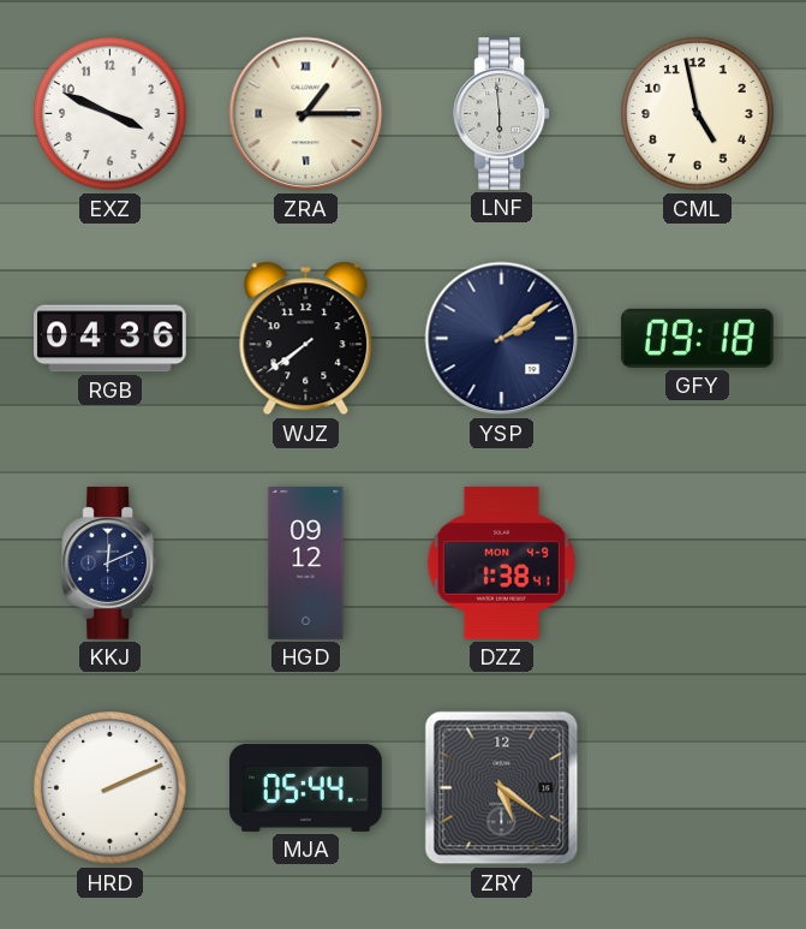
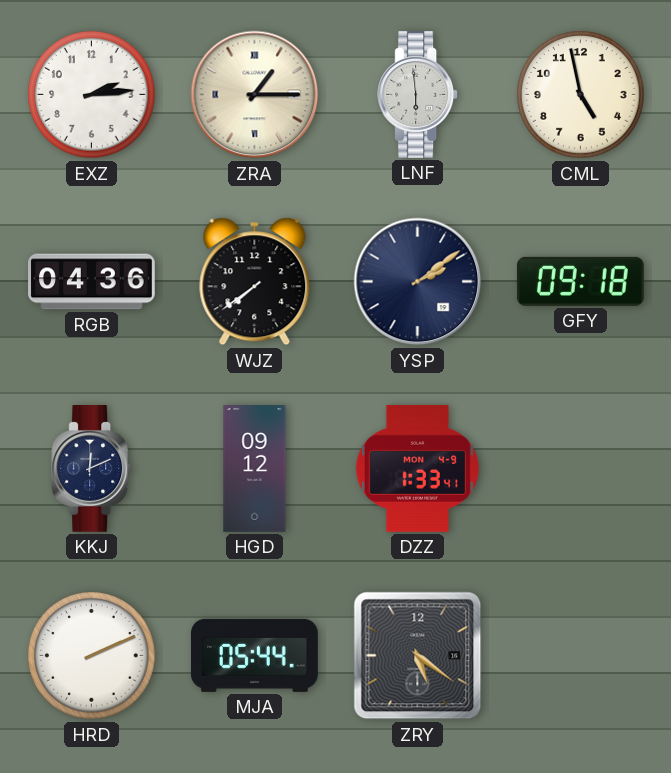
EXZ: 3:49 -> 2:14
DZZ: 1:38 -> 1:33
